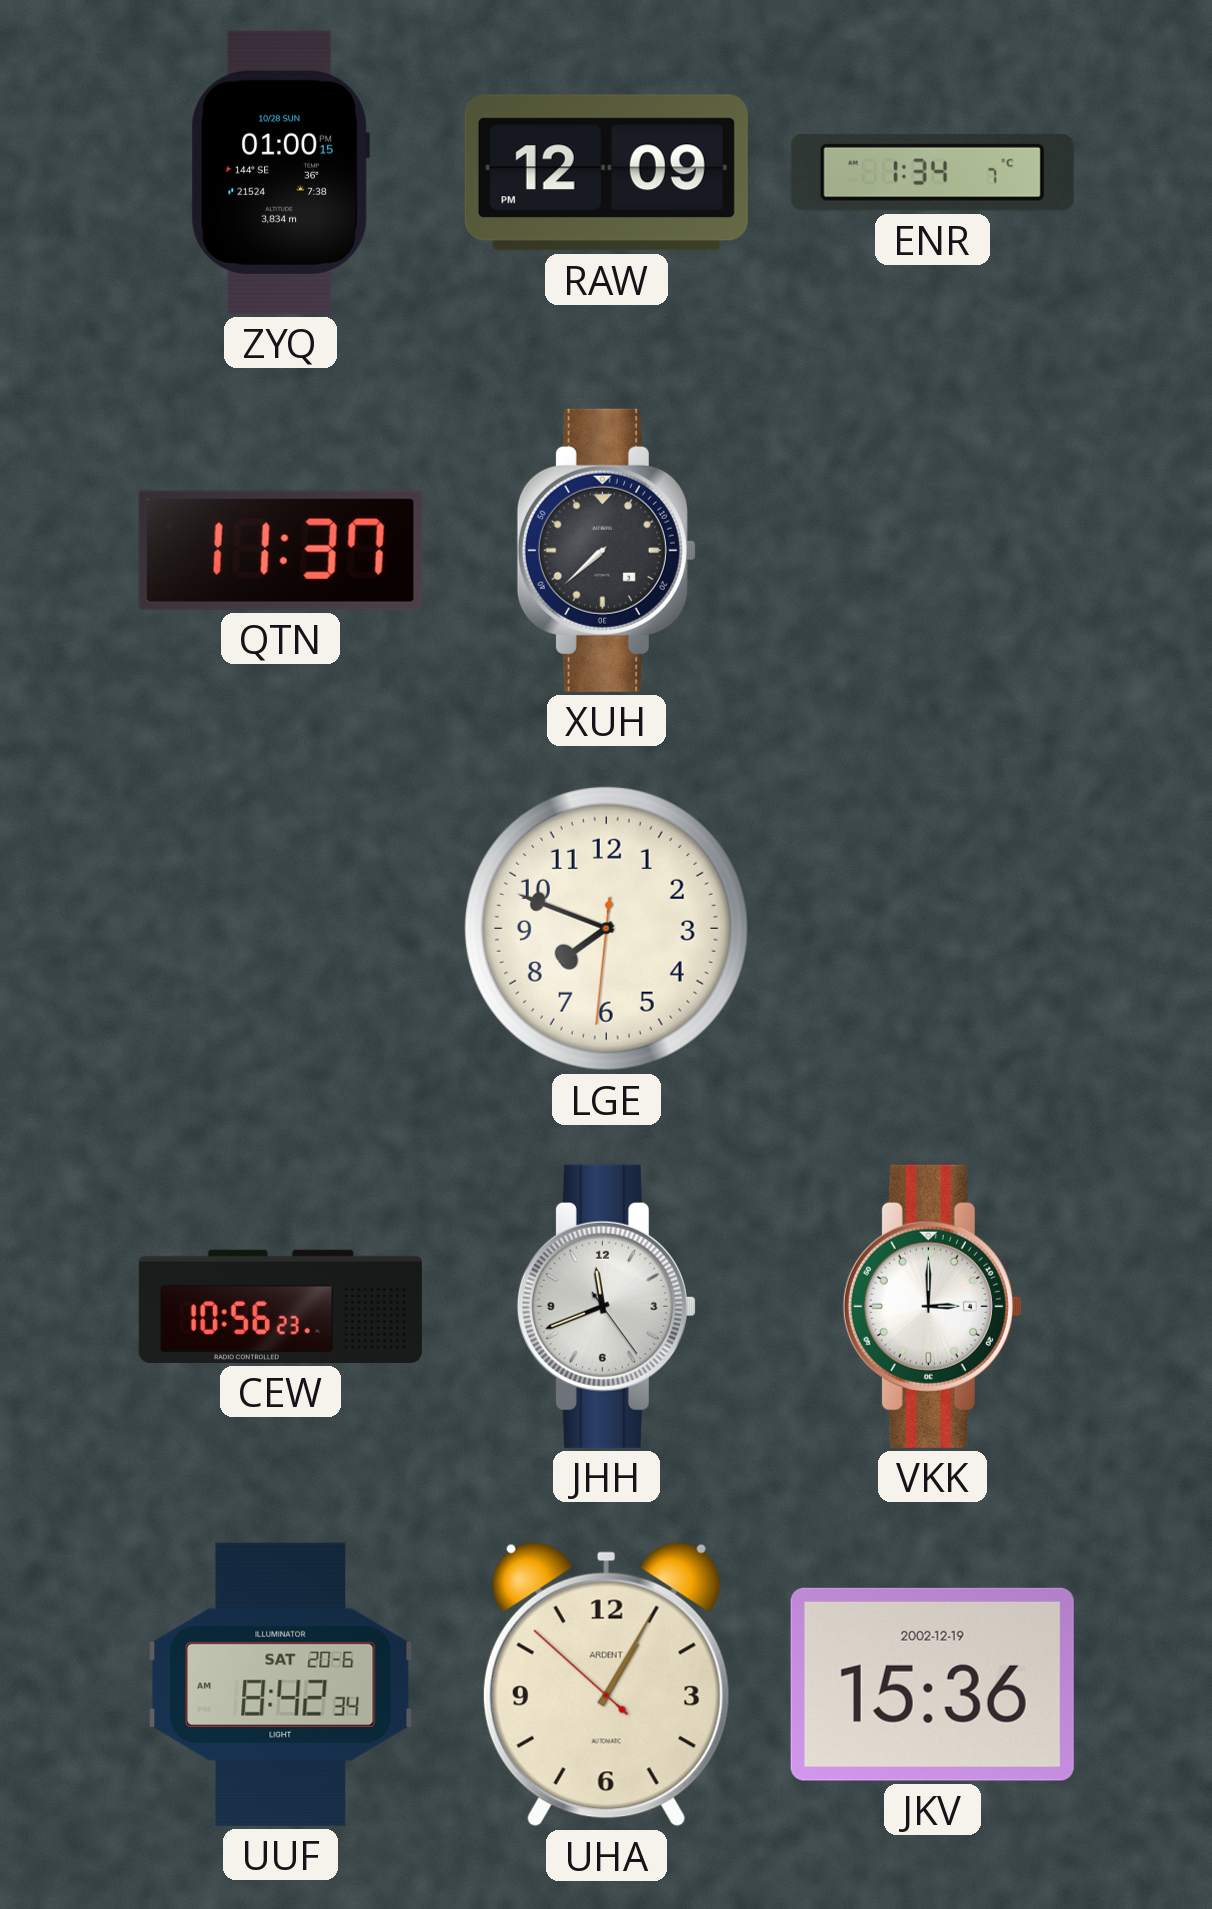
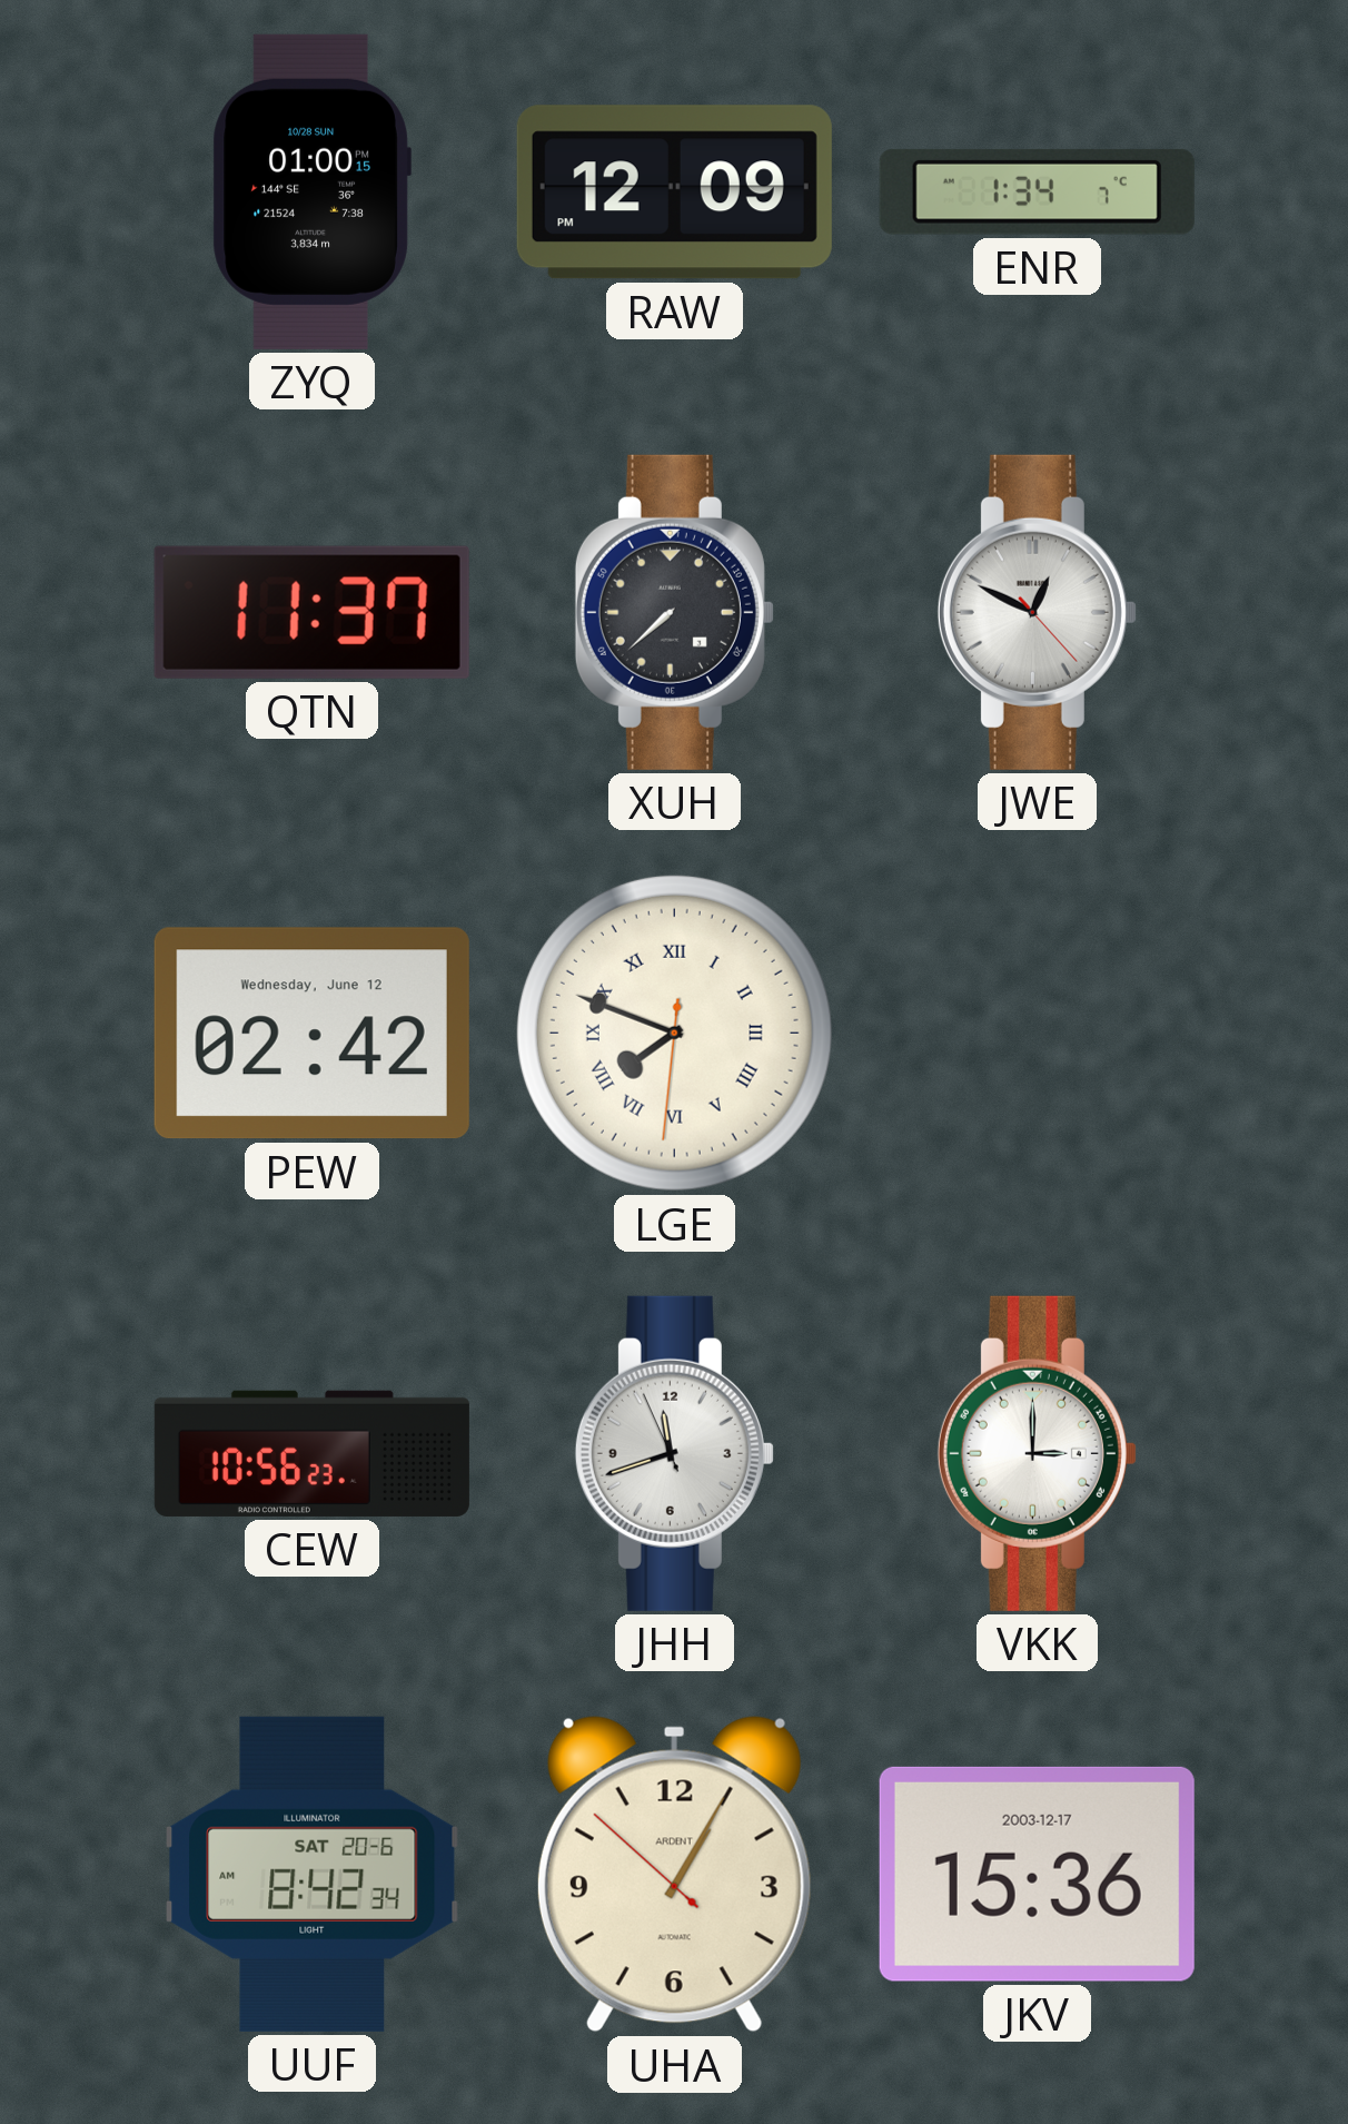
JWE: none -> 12:49
PEW: none -> 02:42
LGE numerals: Arabic -> Roman
JHH: 11:41:24 -> 11:41:56
JKV date: 2002-12-19 -> 2003-12-17
